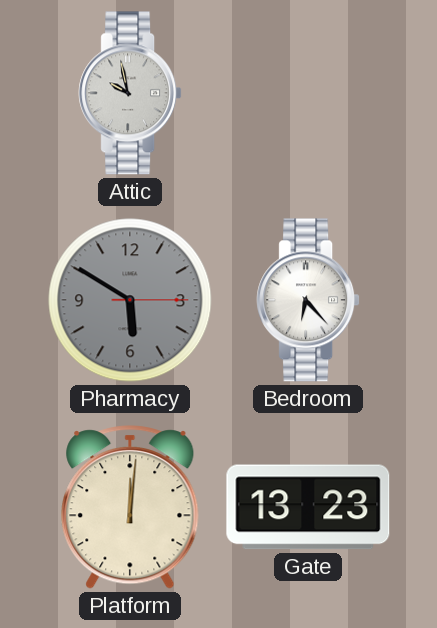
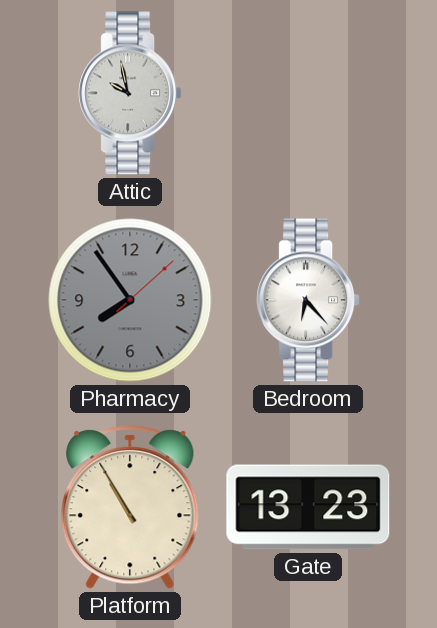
Pharmacy: 5:50 -> 7:54
Platform: 12:01 -> 10:55
